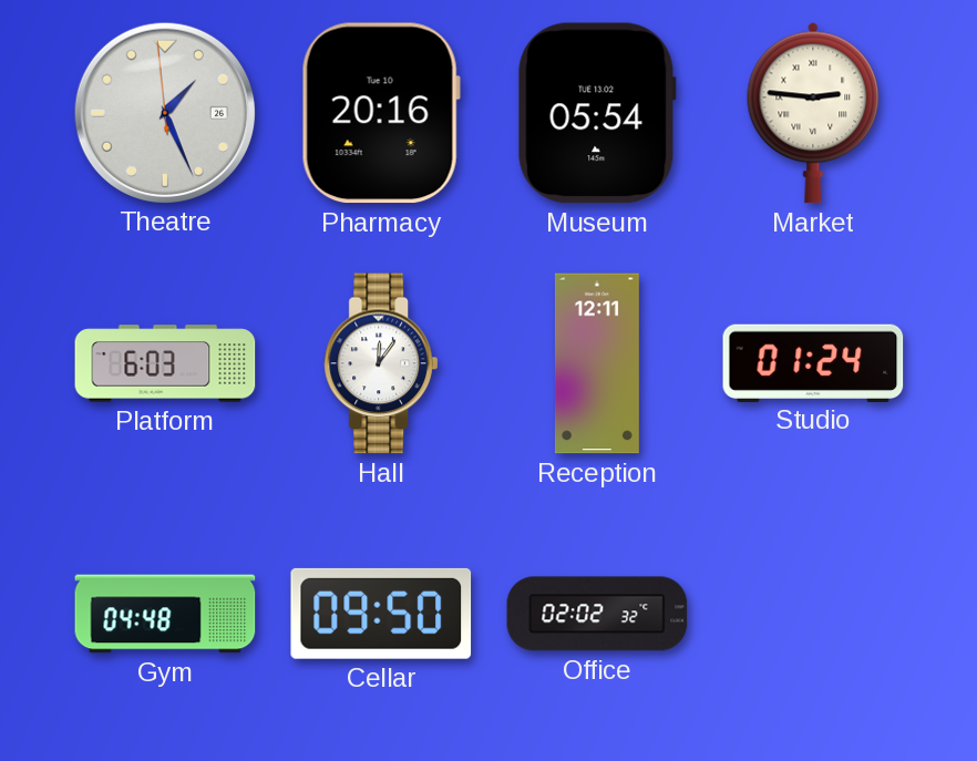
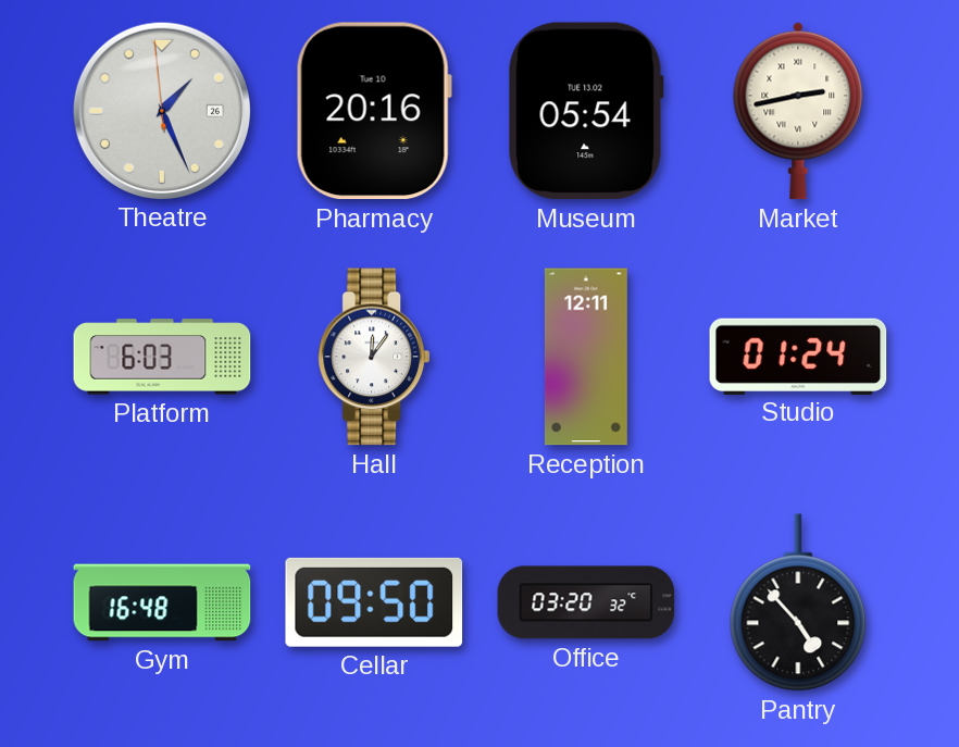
Market: 2:46 -> 2:43
Gym: 04:48 -> 16:48
Office: 02:02 -> 03:20
Pantry: none -> 4:53
